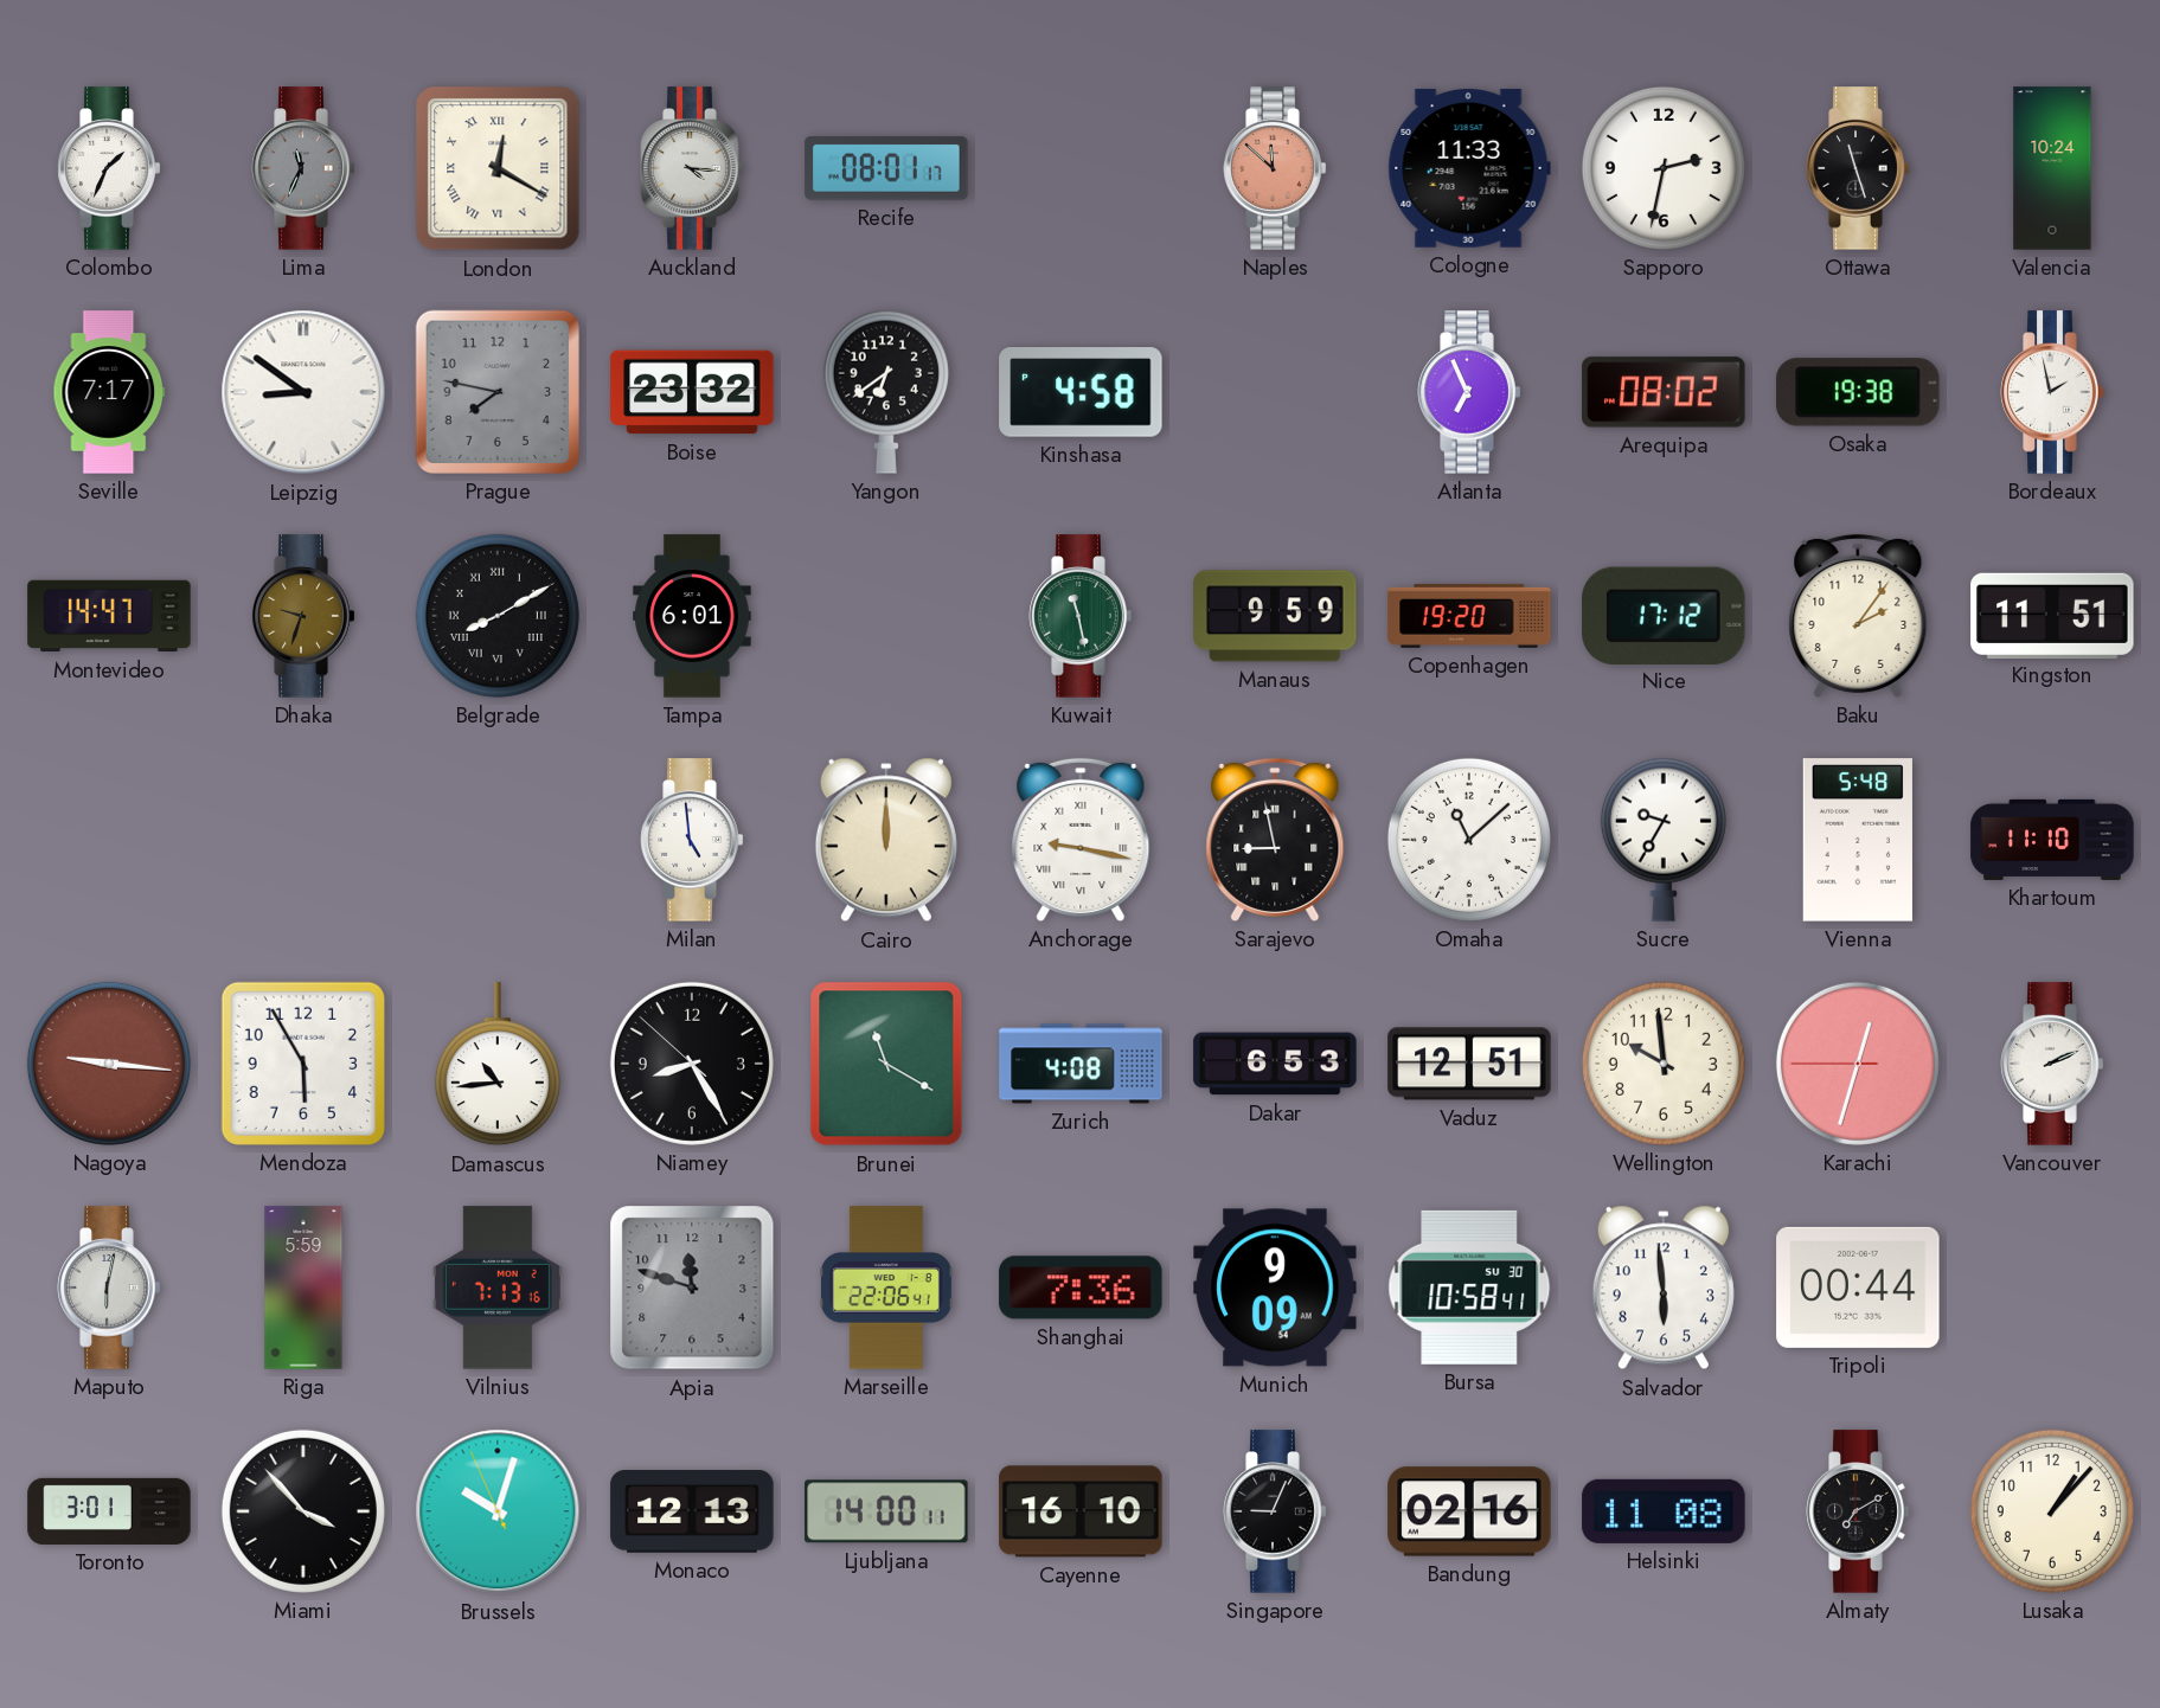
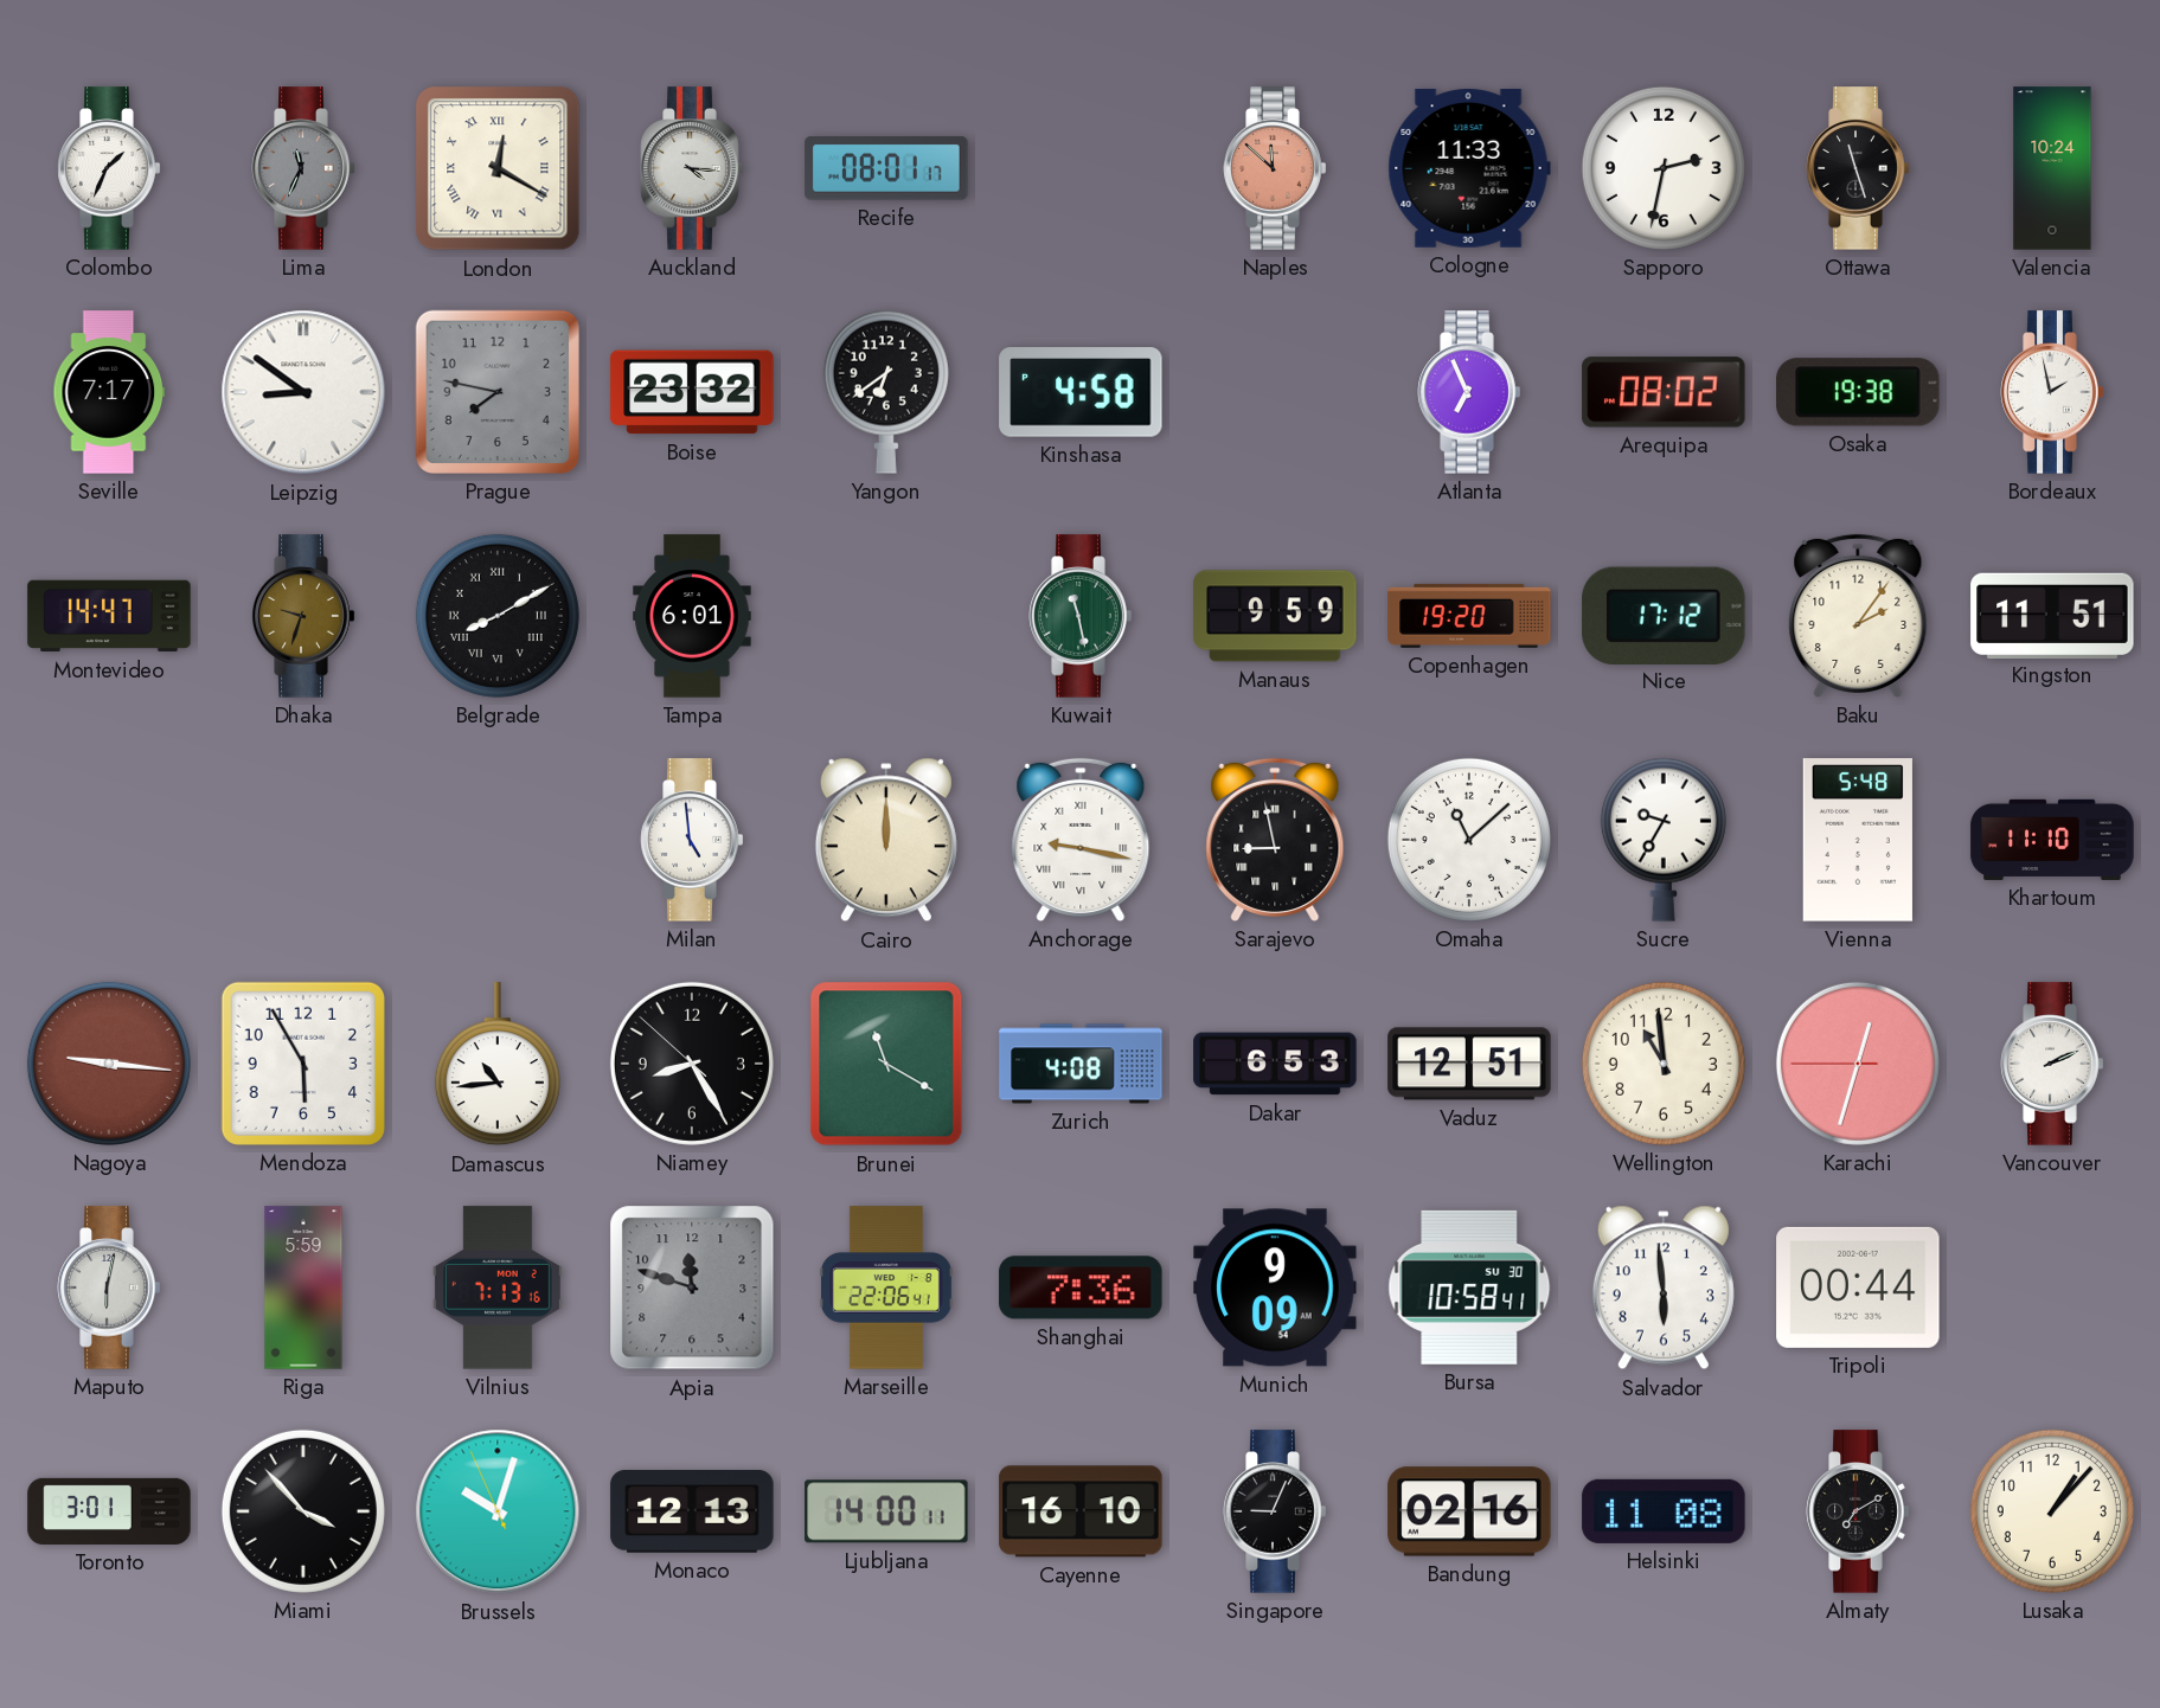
Wellington: 9:59 -> 10:59
